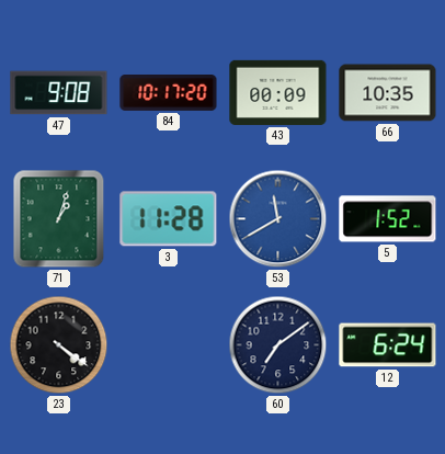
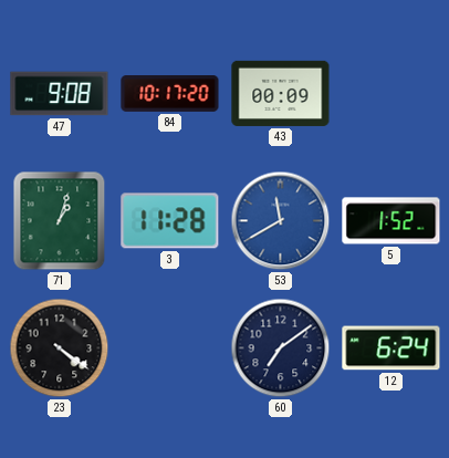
66: 10:35 -> none
